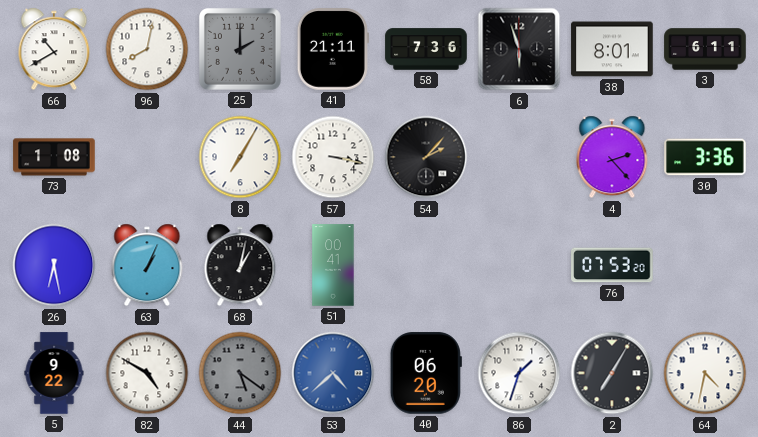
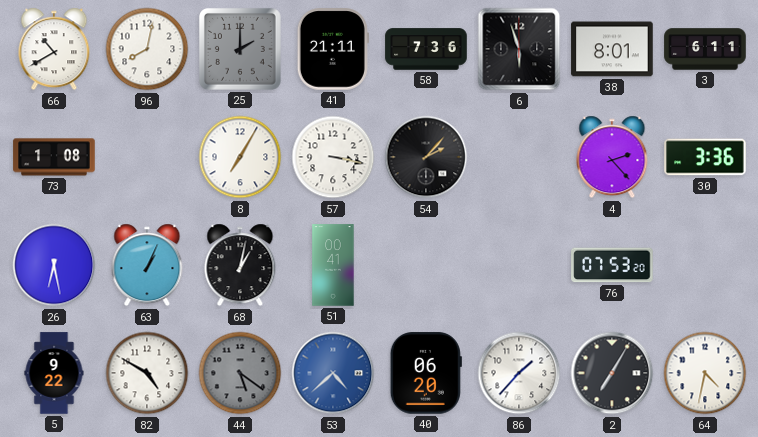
86: 1:33 -> 1:37
